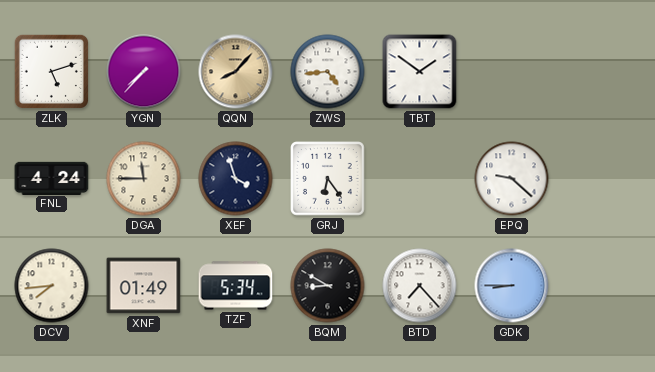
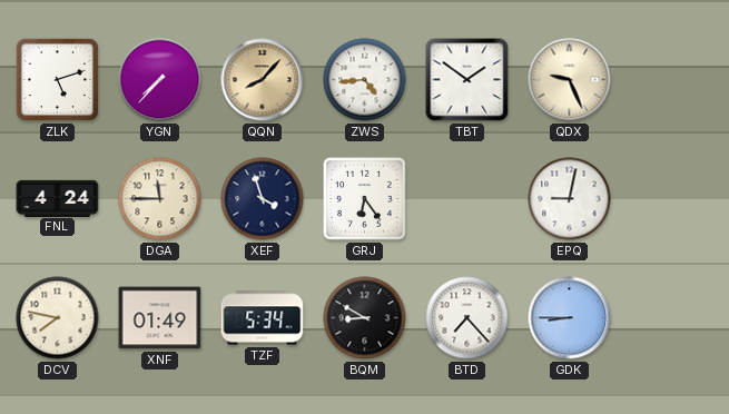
QDX: none -> 9:26
EPQ: 9:22 -> 9:02
DCV: 7:44 -> 7:47
